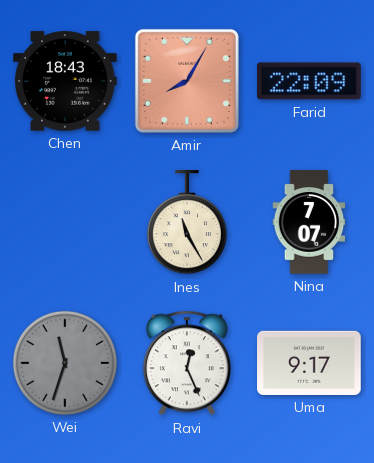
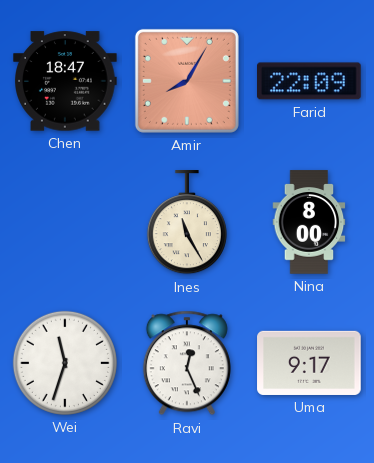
Chen: 18:43 -> 18:47
Nina: 7:07 -> 8:00
Wei dial: grey -> white
